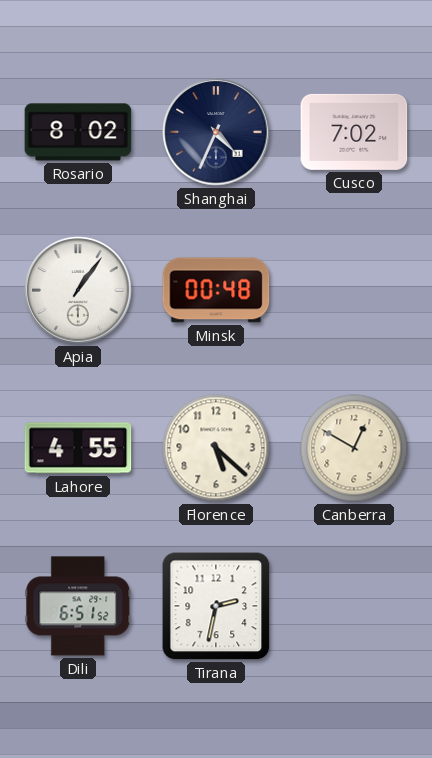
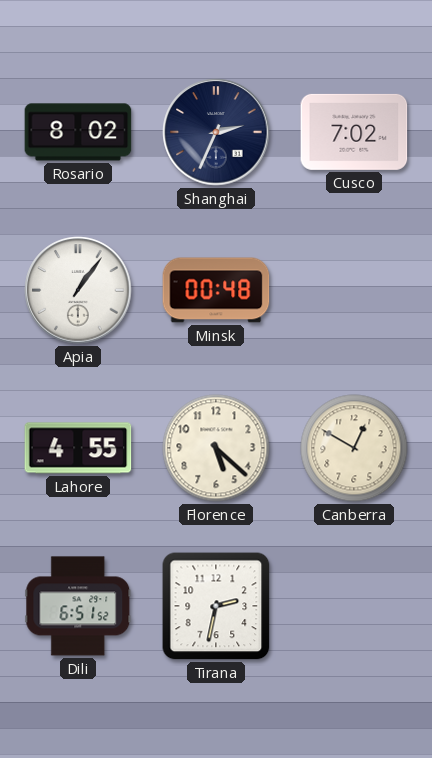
Shanghai: 4:34 -> 2:34
